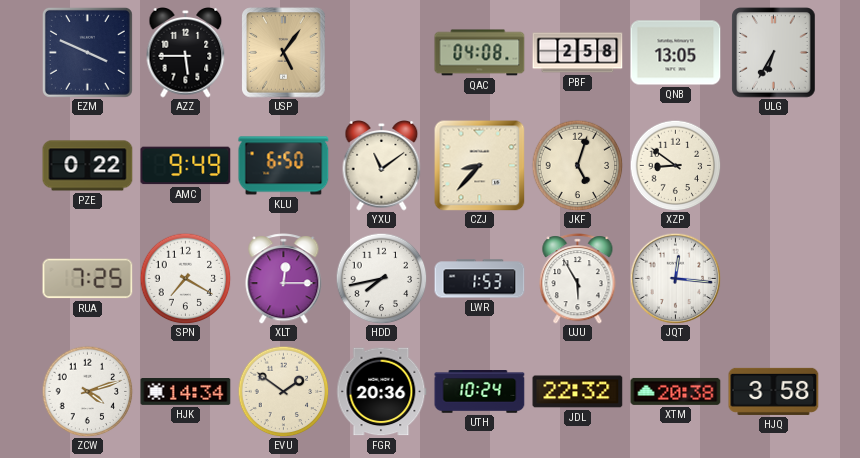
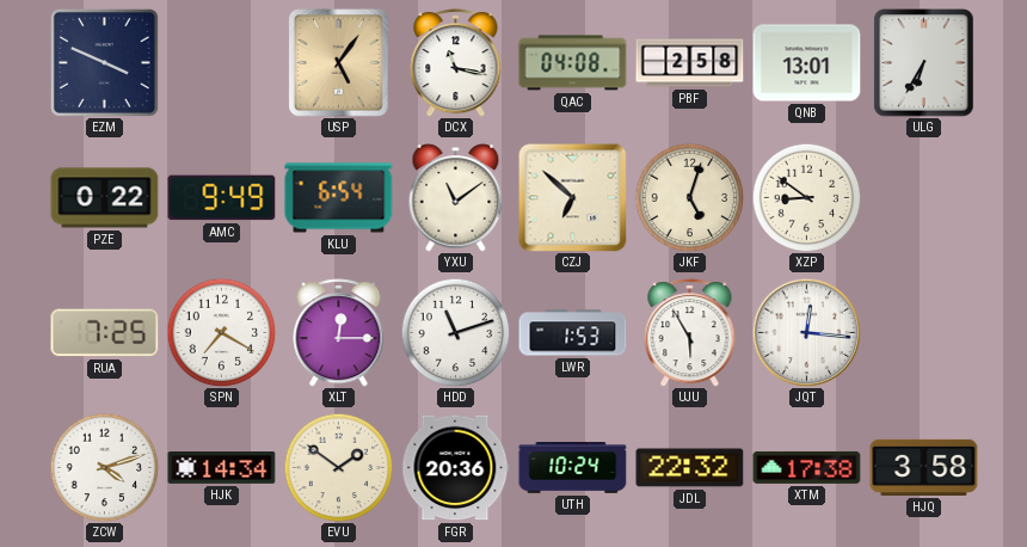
AZZ: 5:45 -> none
DCX: none -> 11:17
QNB: 13:05 -> 13:01
KLU: 6:50 -> 6:54
CZJ: 8:37 -> 6:52
HDD: 7:43 -> 11:12
XTM: 20:38 -> 17:38
